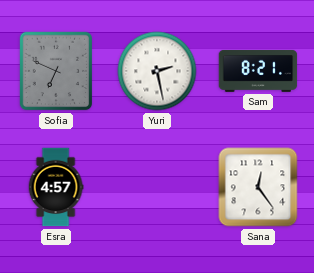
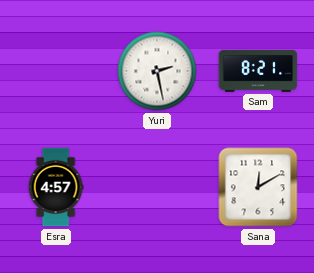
Sofia: 6:49 -> none
Sana: 12:24 -> 12:10
